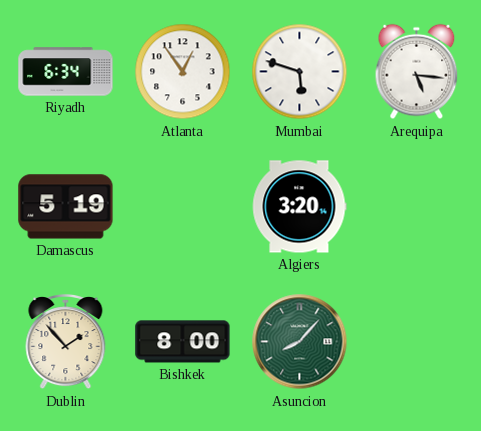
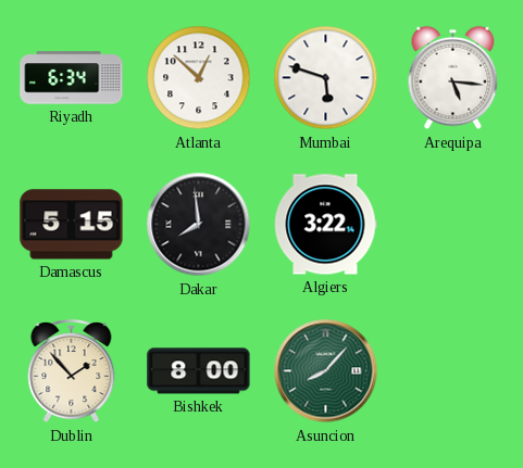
Atlanta: 12:54 -> 12:52
Damascus: 5:19 -> 5:15
Dakar: none -> 7:59
Algiers: 3:20 -> 3:22
